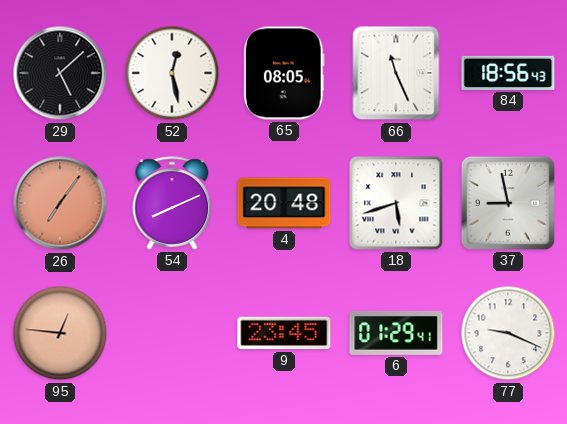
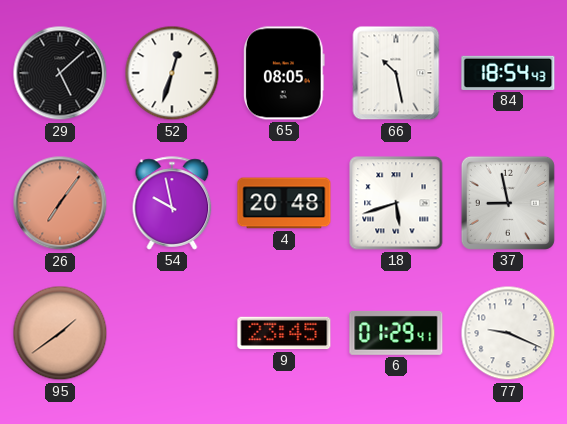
52: 12:28 -> 12:33
66: 11:26 -> 10:28
84: 18:56 -> 18:54
54: 8:11 -> 9:58
95: 12:46 -> 1:39
